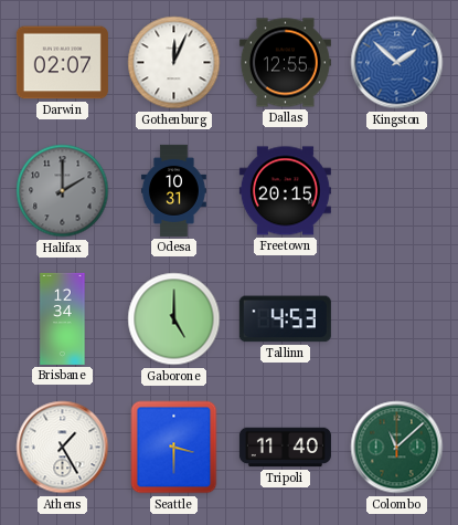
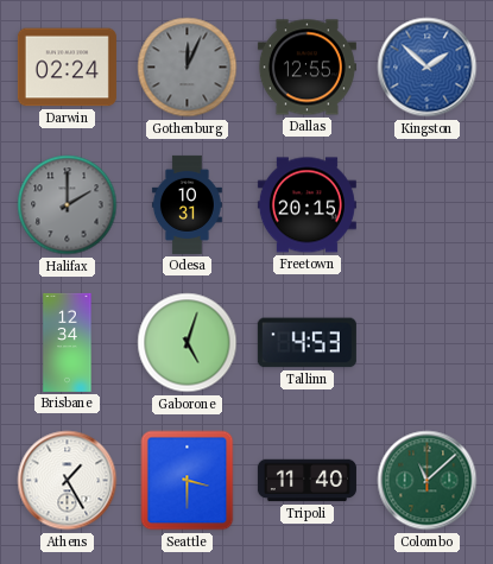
Darwin: 02:07 -> 02:24
Gothenburg dial: white -> grey
Gaborone: 5:00 -> 5:03
